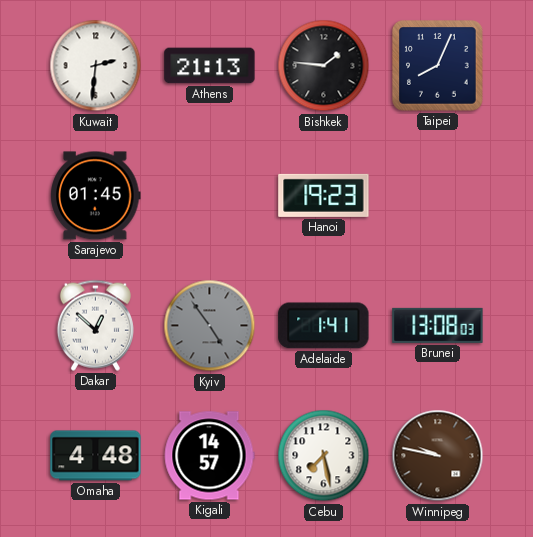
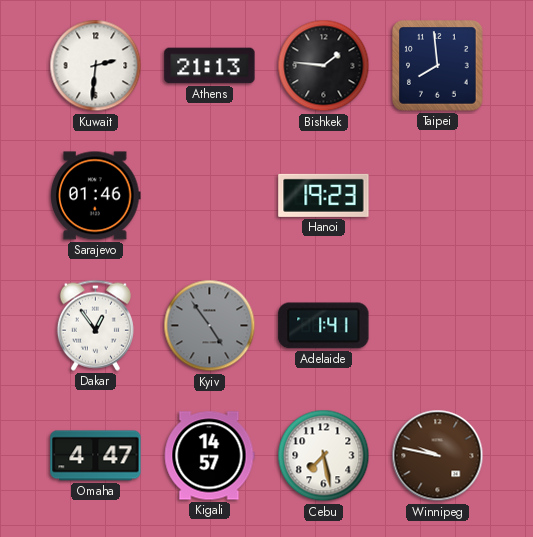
Taipei: 8:04 -> 7:59
Sarajevo: 01:45 -> 01:46
Dakar: 12:52 -> 12:54
Brunei: 13:08 -> none
Omaha: 4:48 -> 4:47
